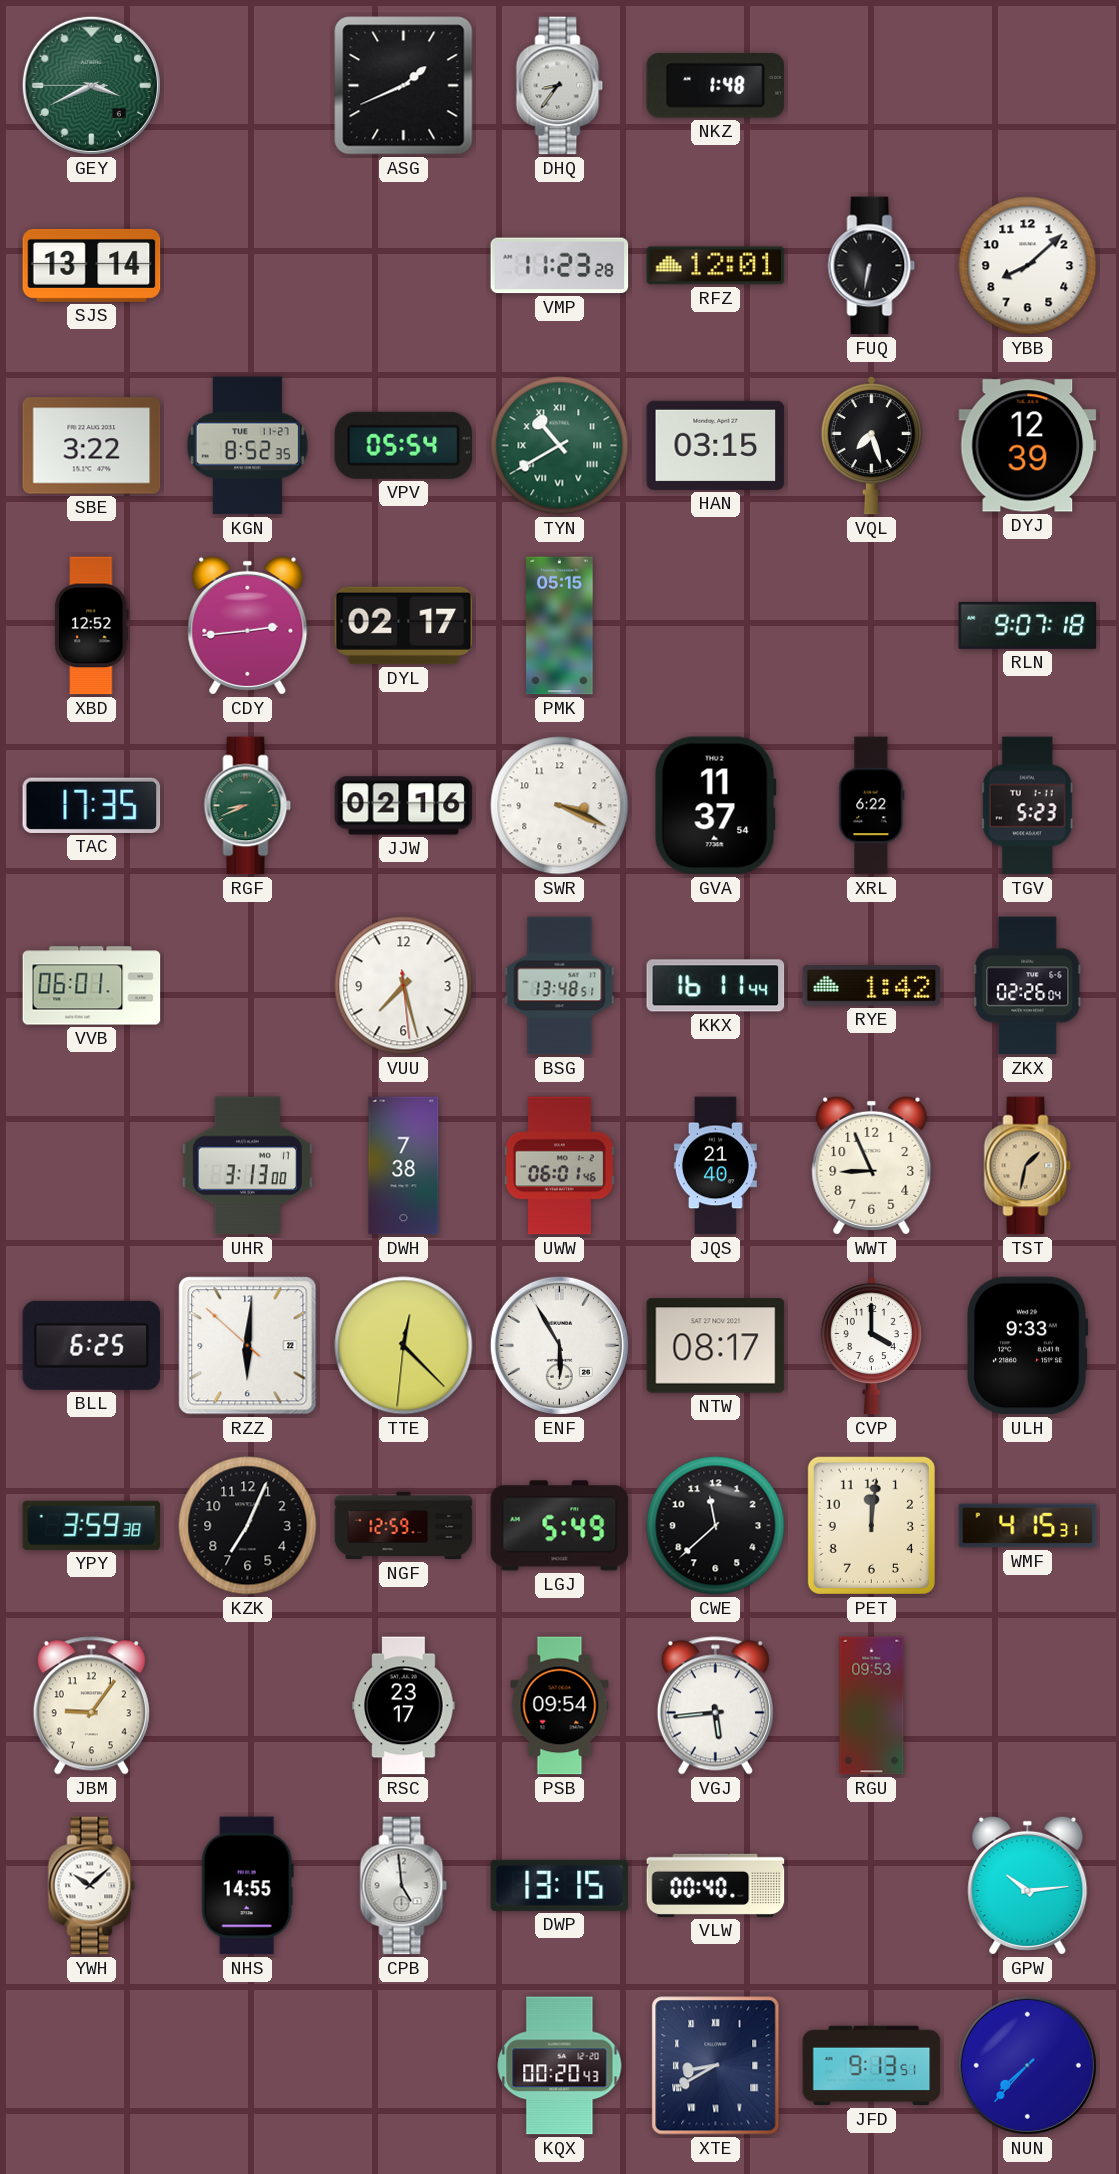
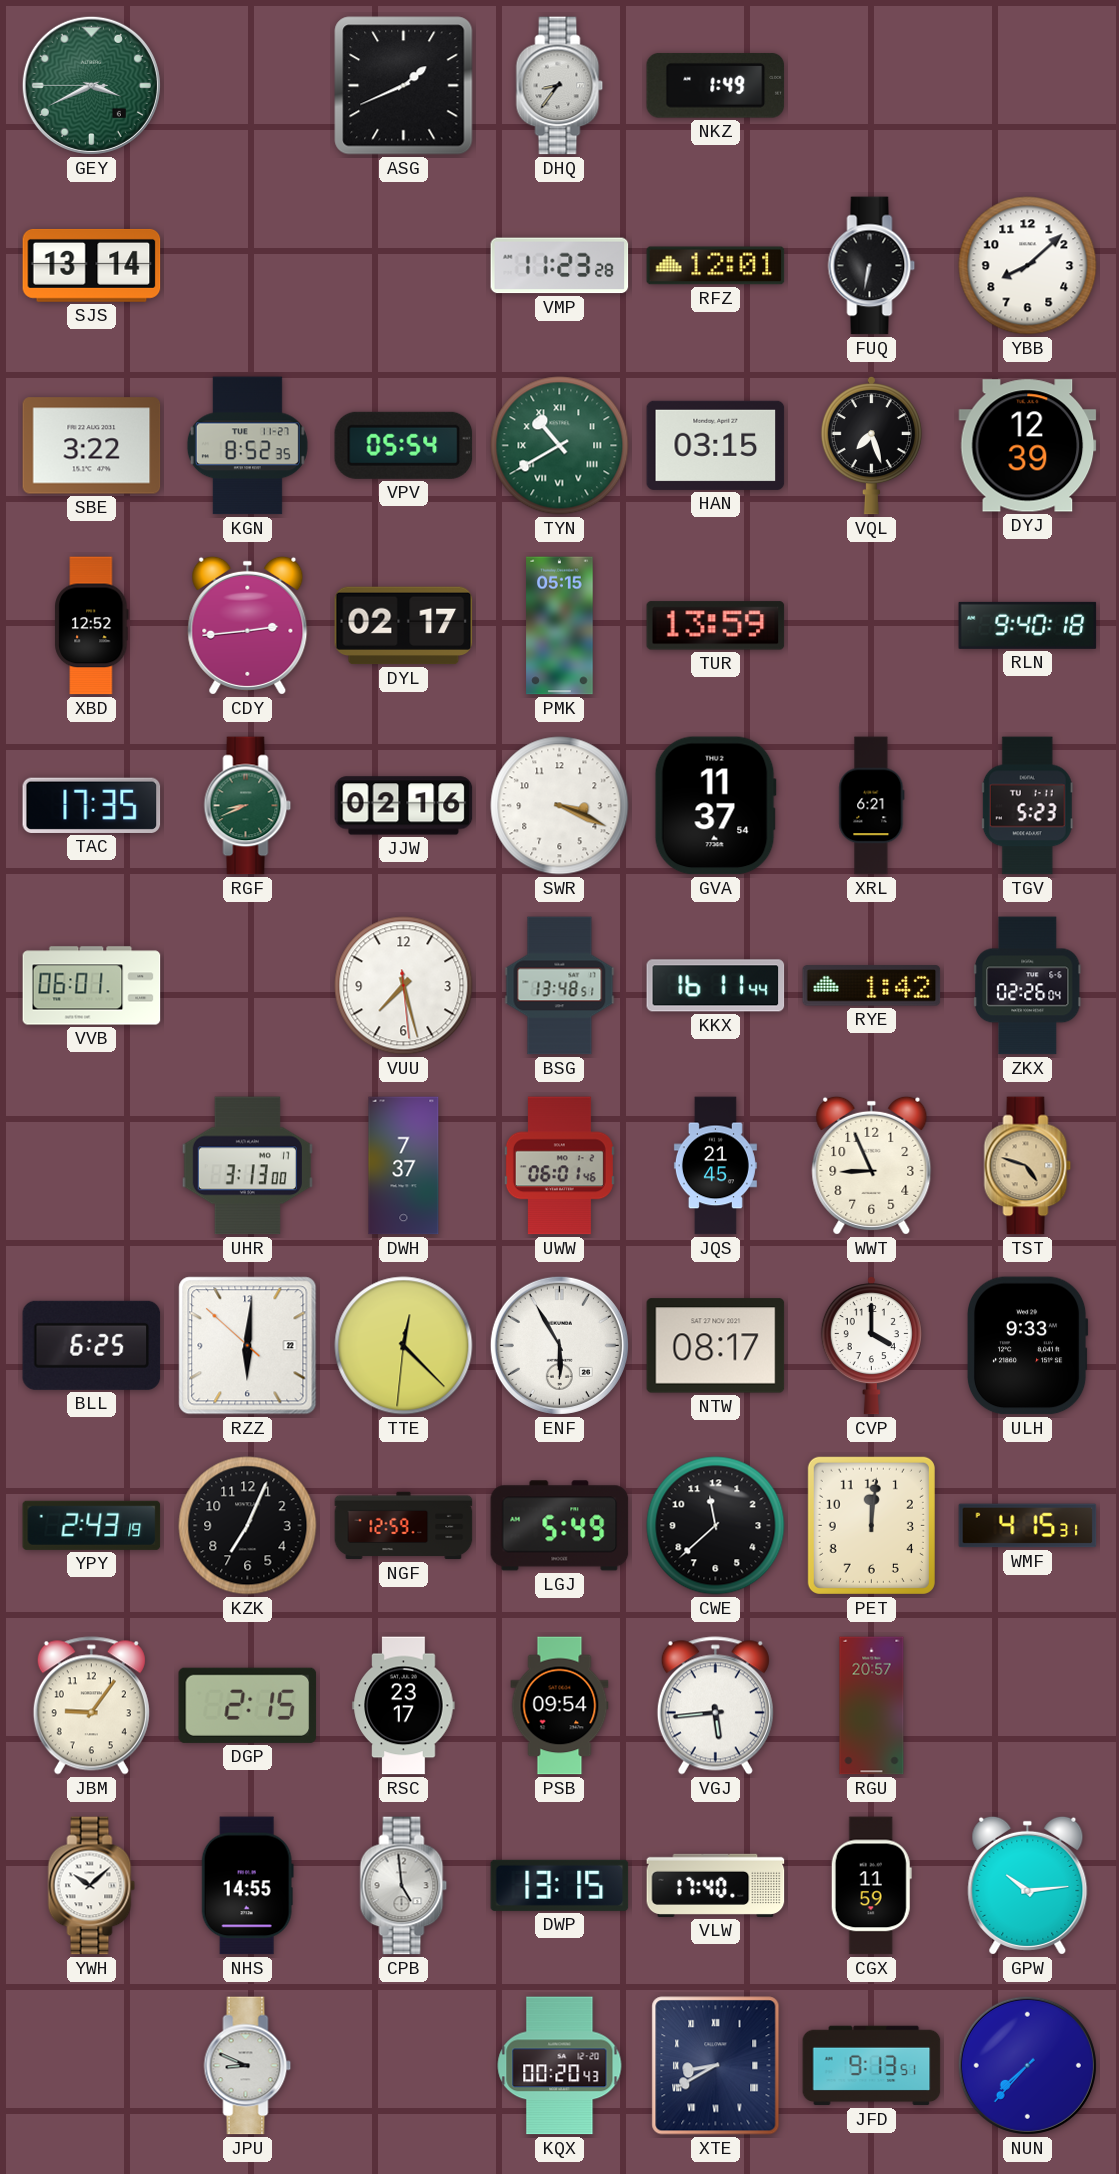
NKZ: 1:48 -> 1:49
TUR: none -> 13:59
RLN: 9:07 -> 9:40
XRL: 6:22 -> 6:21
DWH: 7:38 -> 7:37
JQS: 21:40 -> 21:45
TST: 1:32 -> 4:48
YPY: 3:59 -> 2:43
DGP: none -> 2:15
RGU: 09:53 -> 20:57
VLW: 00:40 -> 17:40
CGX: none -> 11:59
JPU: none -> 8:49
